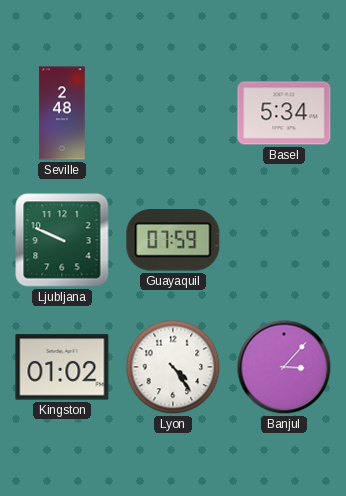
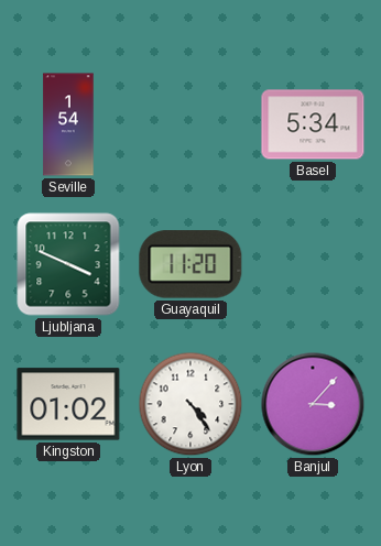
Seville: 2:48 -> 1:54
Ljubljana: 9:49 -> 3:49
Guayaquil: 07:59 -> 11:20
